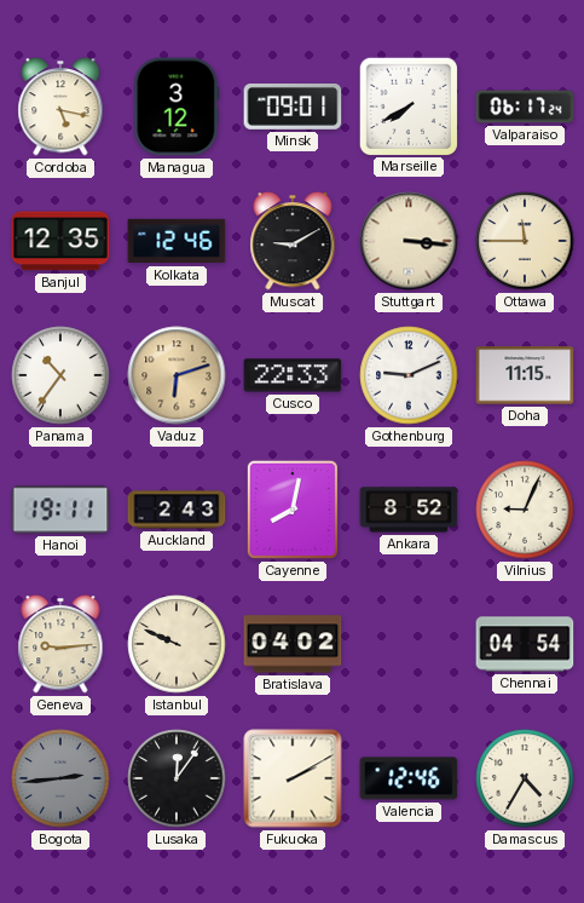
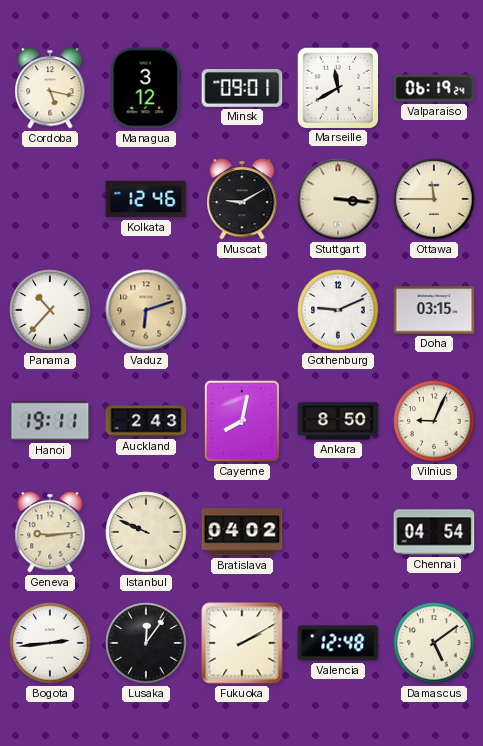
Marseille: 7:40 -> 11:40
Valparaiso: 06:17 -> 06:19
Banjul: 12:35 -> none
Panama: 10:36 -> 10:37
Cusco: 22:33 -> none
Doha: 11:15 -> 03:15
Ankara: 8:52 -> 8:50
Bogota dial: grey -> white
Valencia: 12:46 -> 12:48
Damascus: 4:35 -> 5:09
